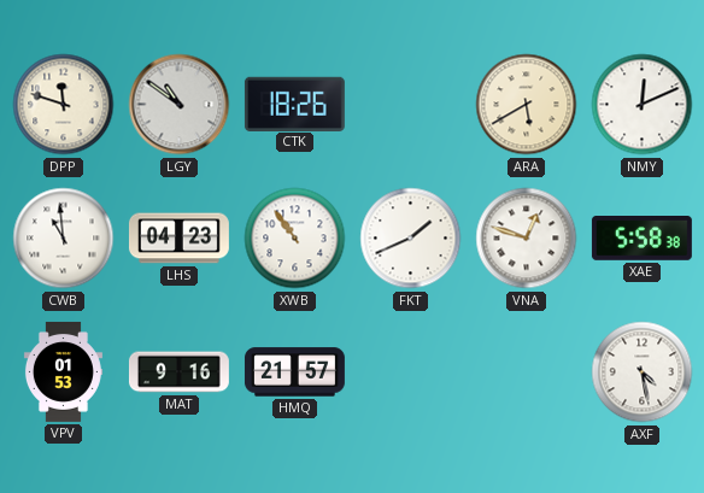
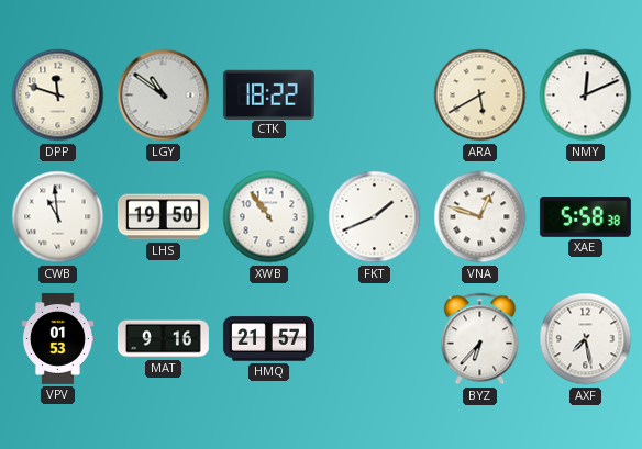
CTK: 18:26 -> 18:22
LHS: 04:23 -> 19:50
BYZ: none -> 6:37
AXF: 4:28 -> 7:28
